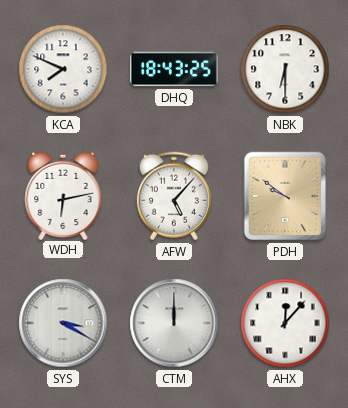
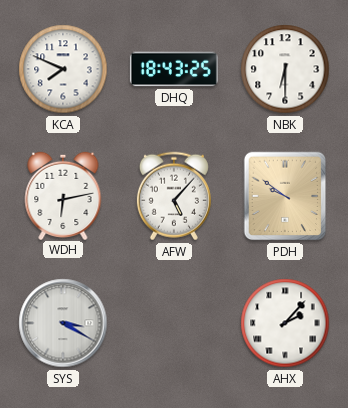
CTM: 12:00 -> none
AHX: 12:07 -> 2:07
